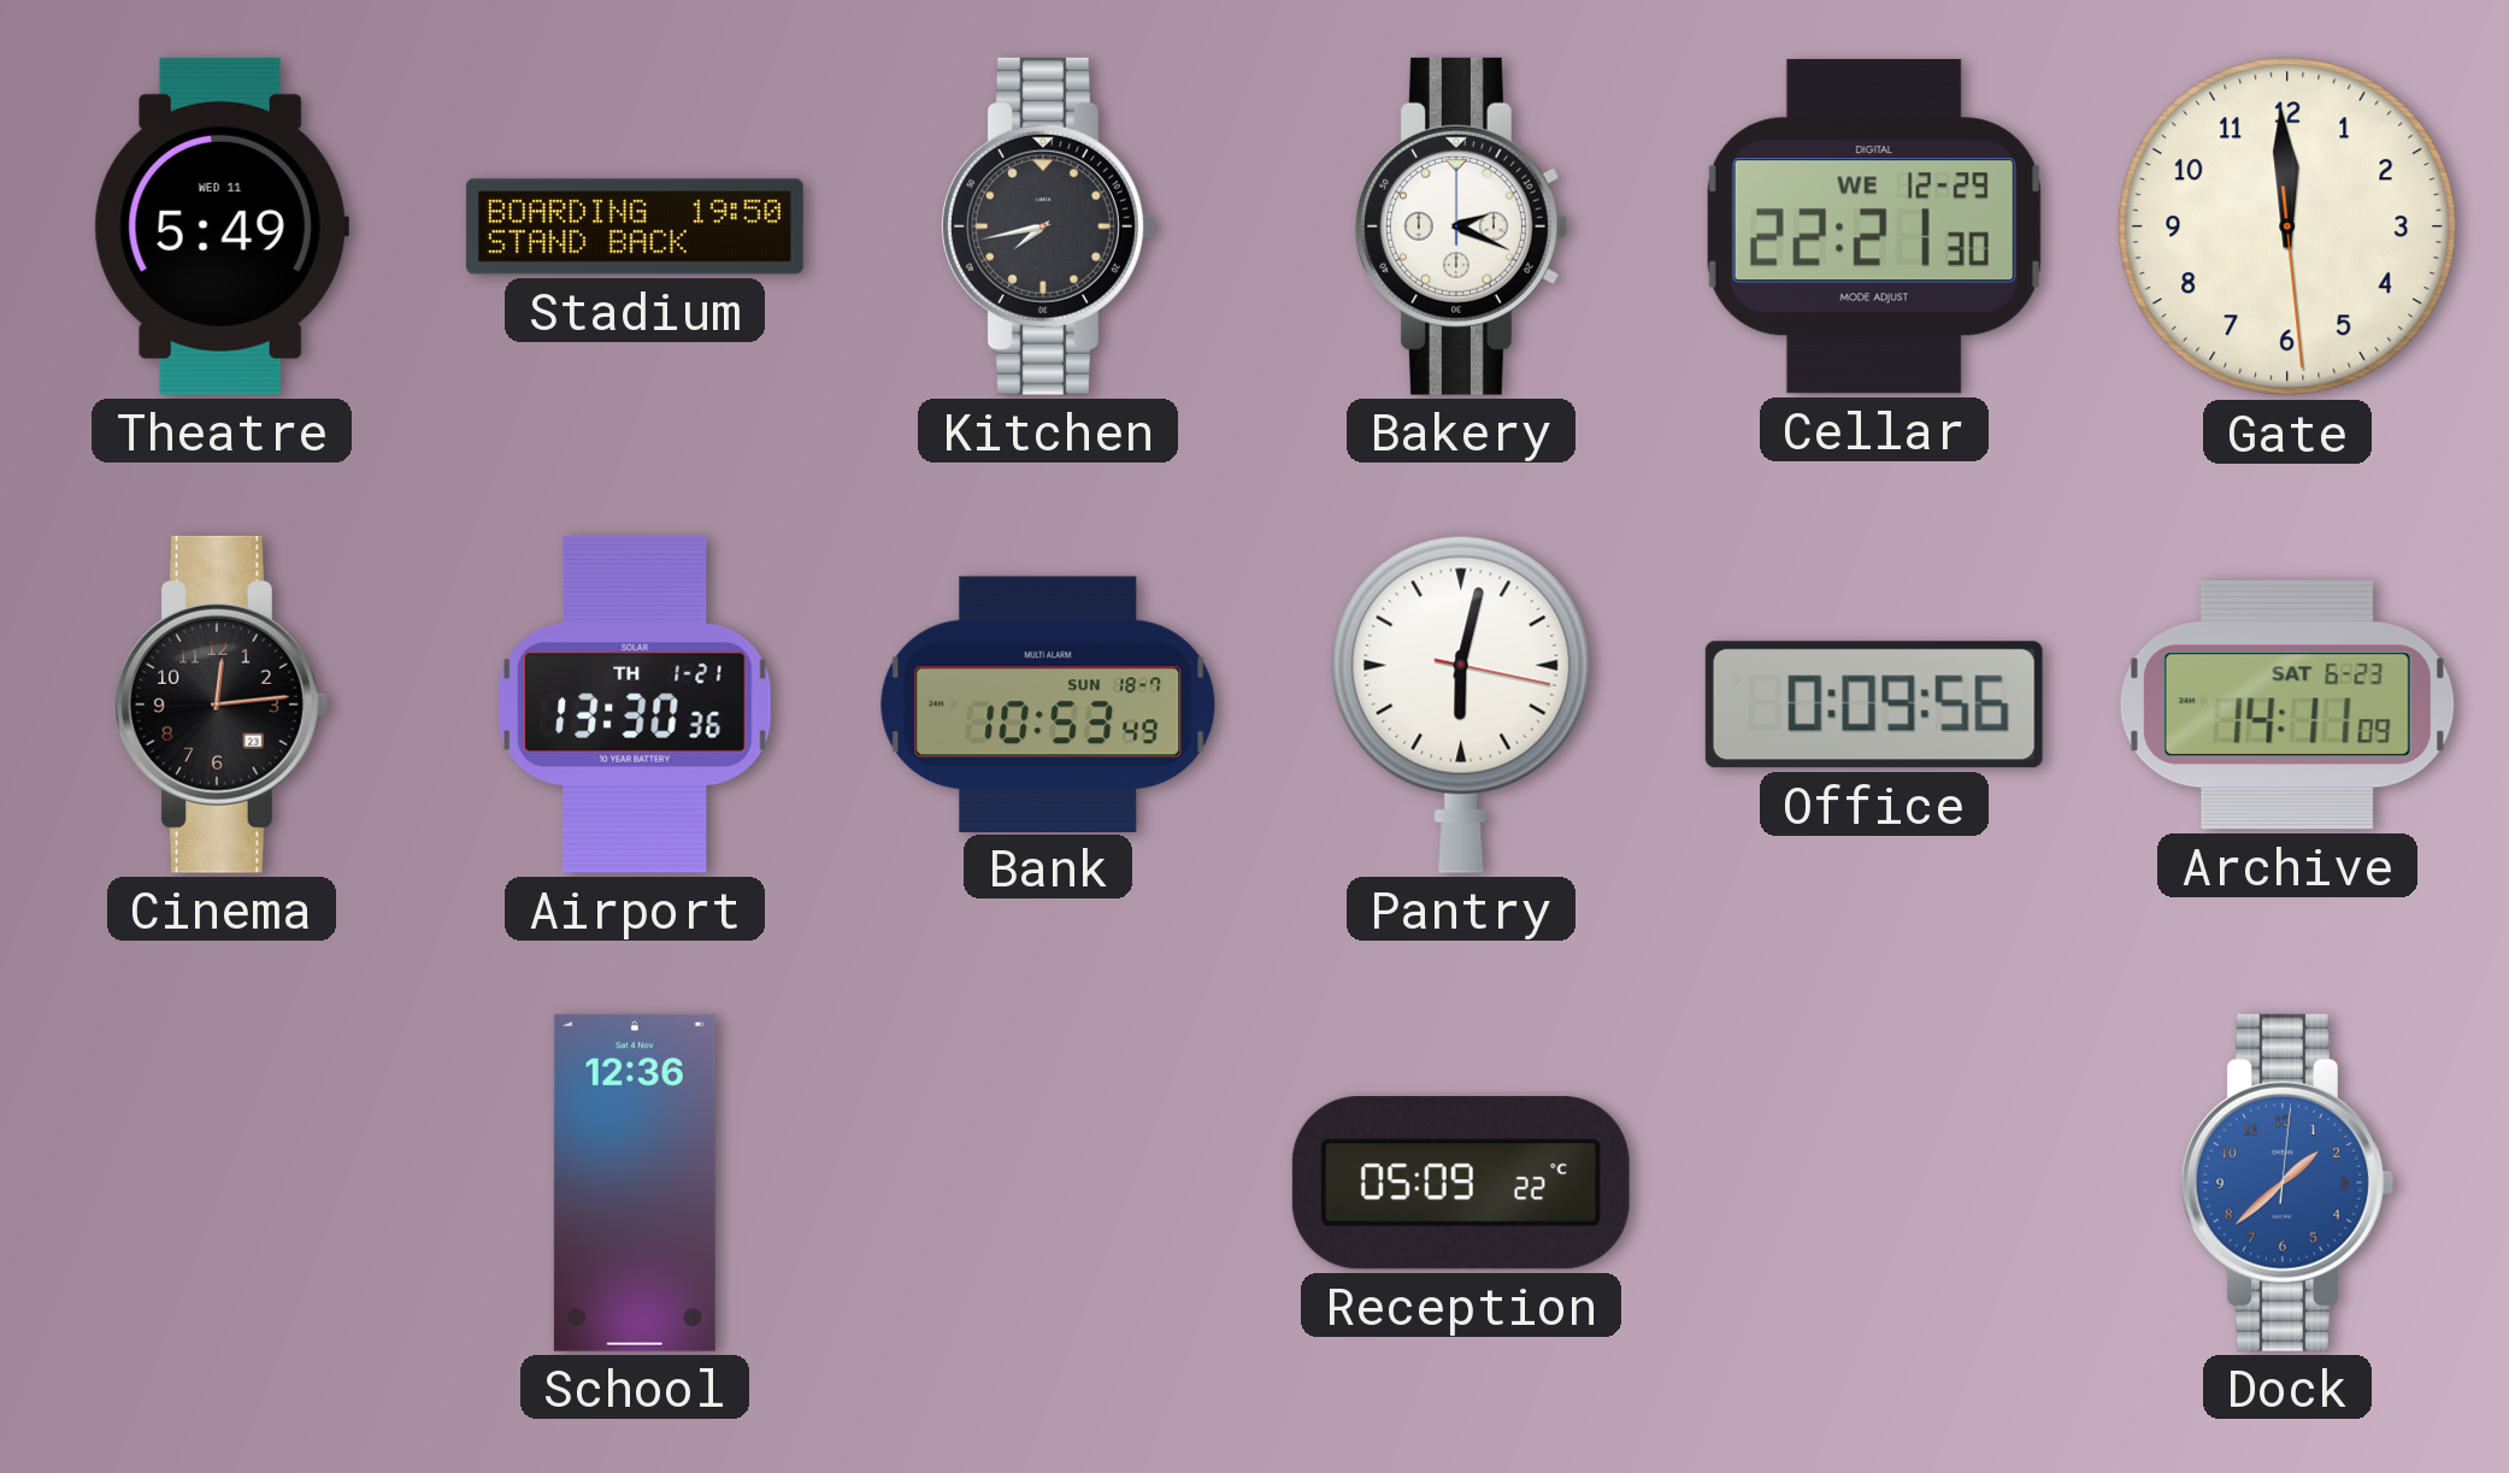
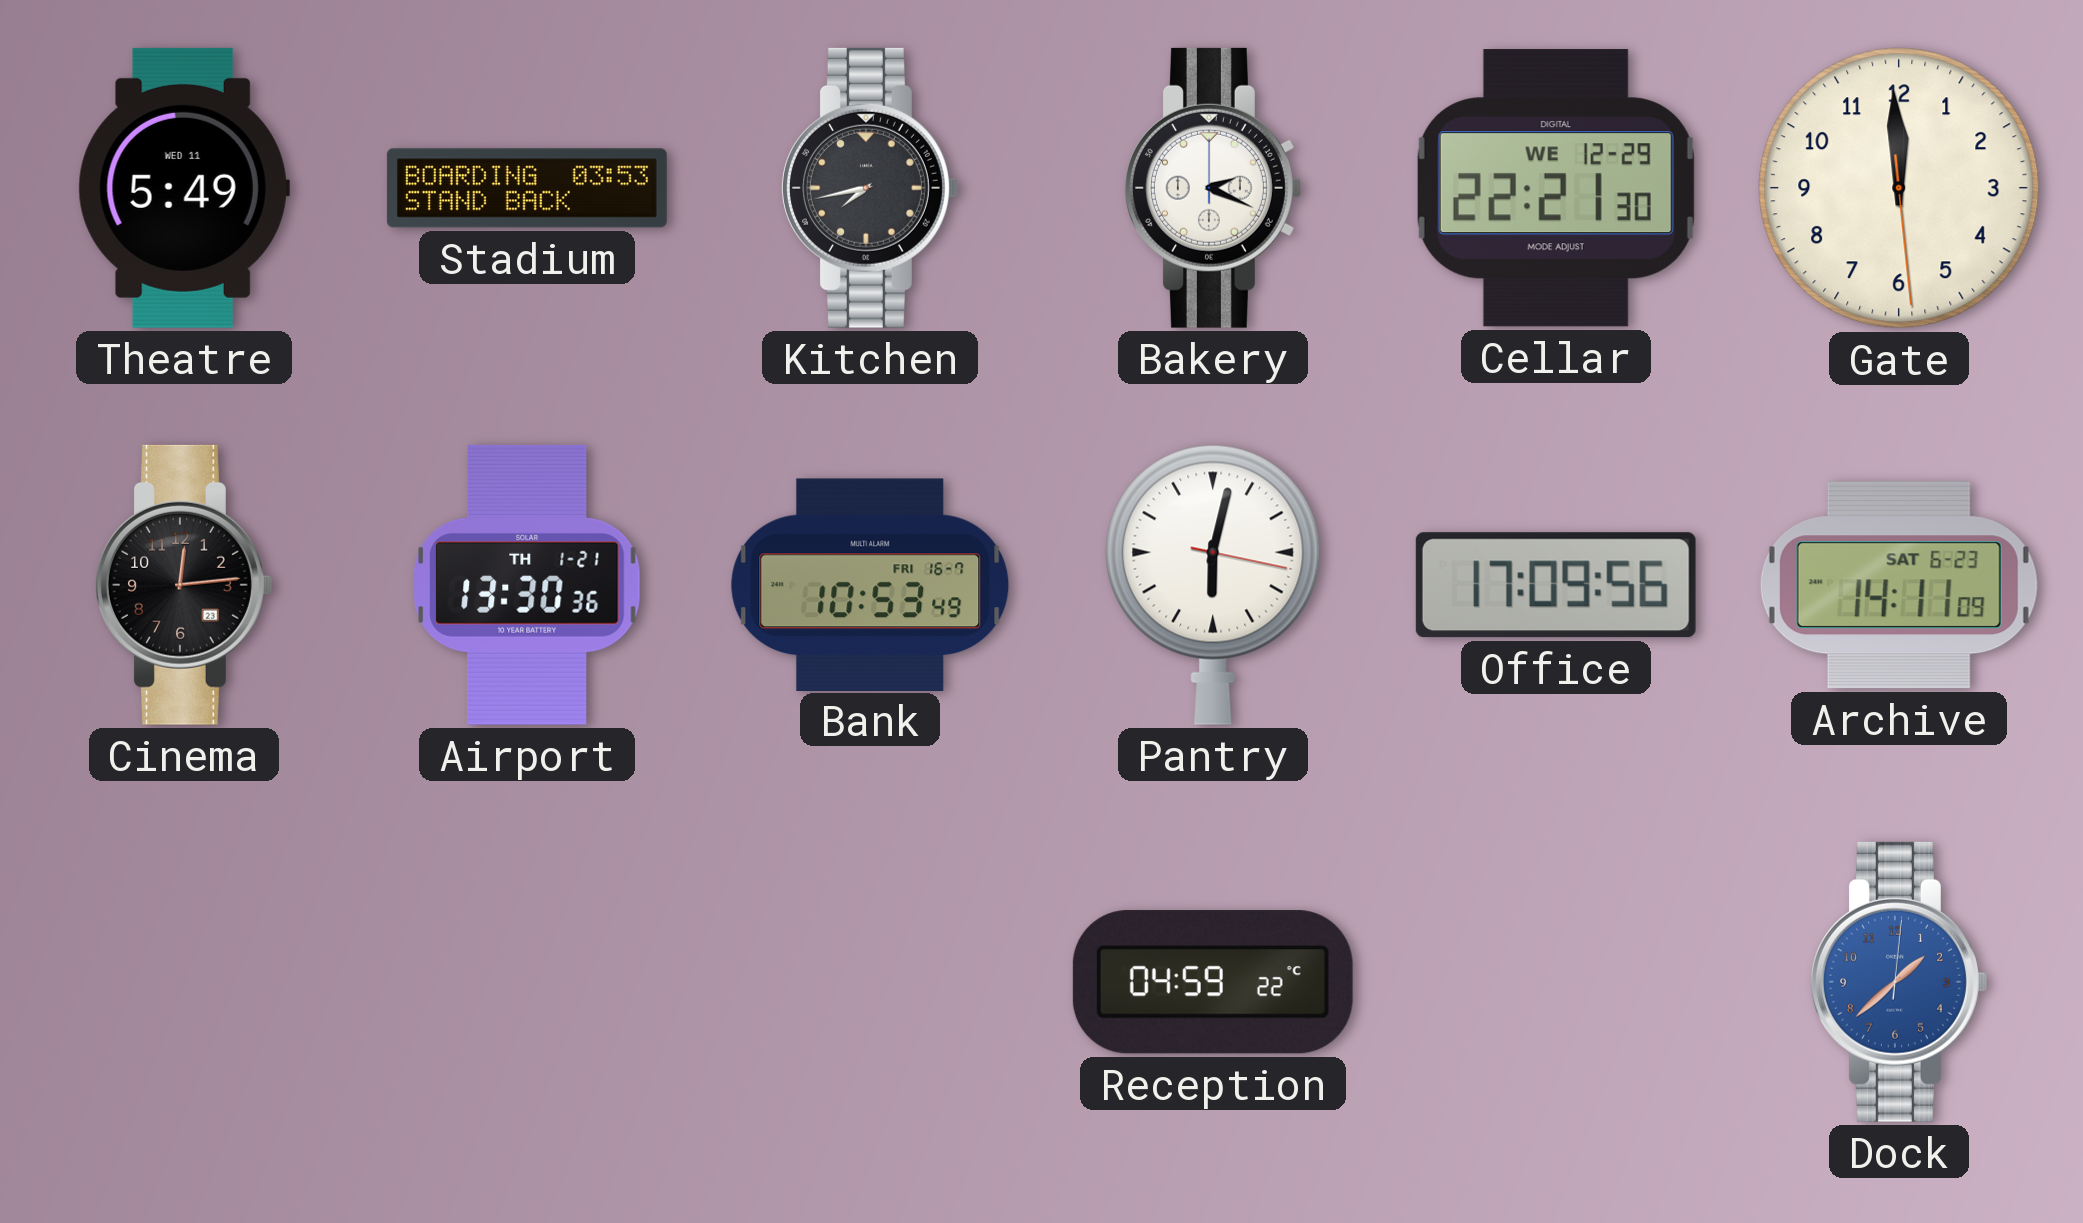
Stadium: 19:50 -> 03:53
Bank date: SUN 18-7 -> FRI 16-7
Office: 0:09 -> 17:09
School: 12:36 -> none
Reception: 05:09 -> 04:59
